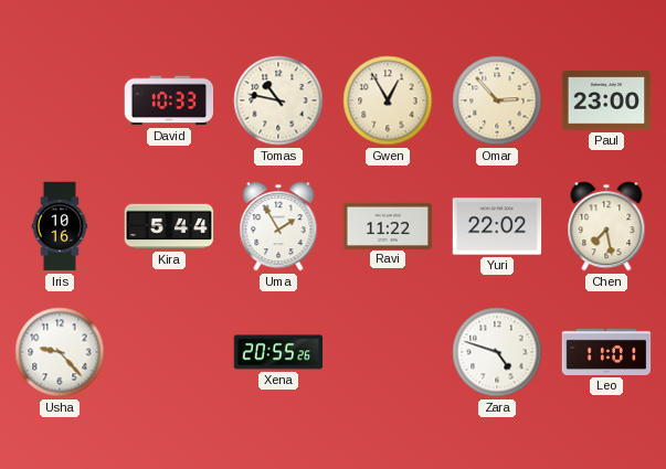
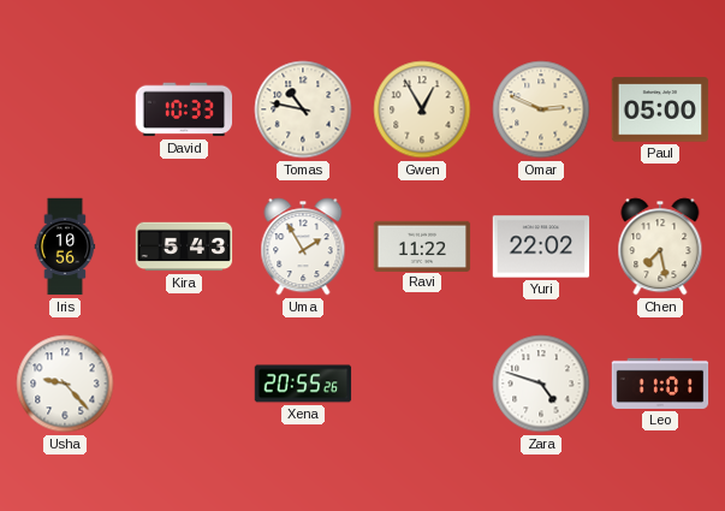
Omar: 2:53 -> 2:49
Paul: 23:00 -> 05:00
Iris: 10:16 -> 10:56
Kira: 5:44 -> 5:43
